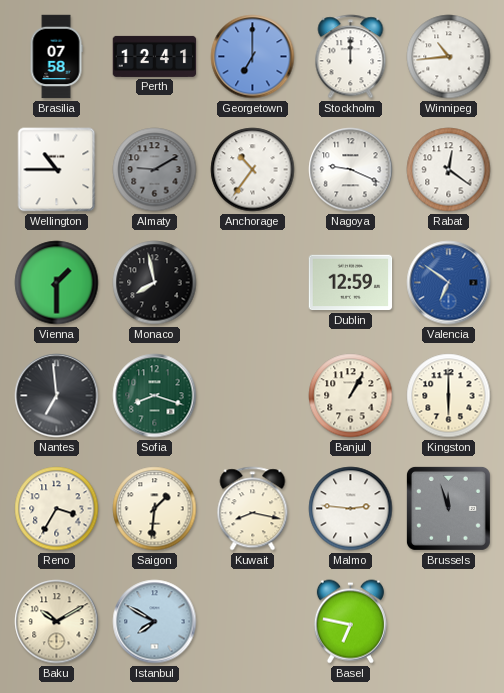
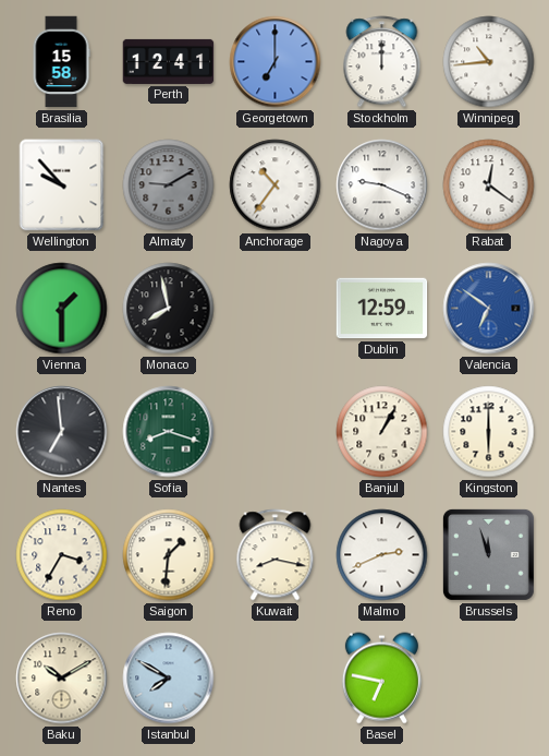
Brasilia: 07:58 -> 15:58
Wellington: 10:45 -> 9:53
Malmo: 2:46 -> 2:41
